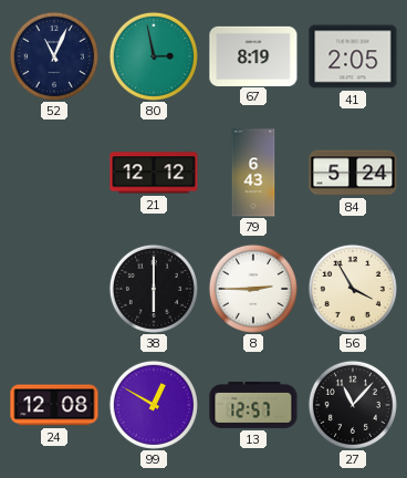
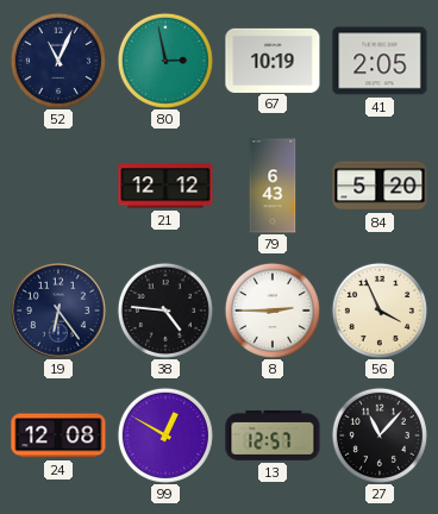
67: 8:19 -> 10:19
84: 5:24 -> 5:20
19: none -> 6:24
38: 6:00 -> 4:46
56: 3:55 -> 3:56
